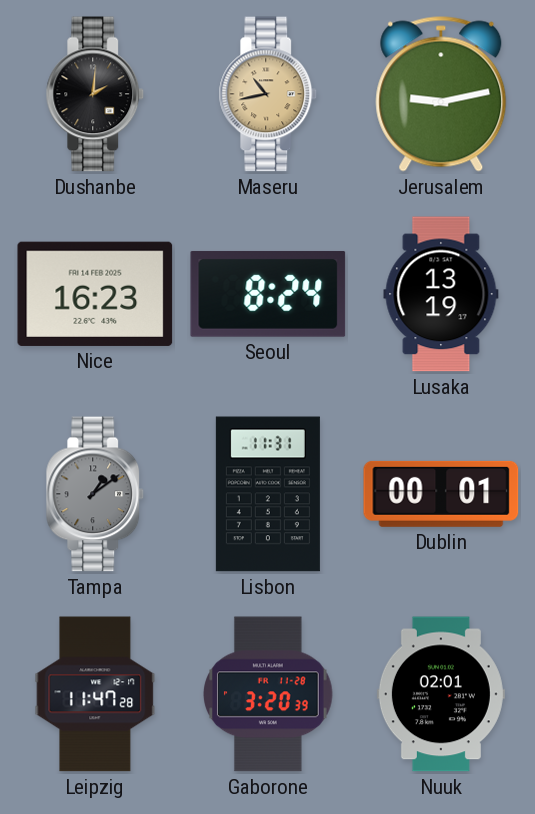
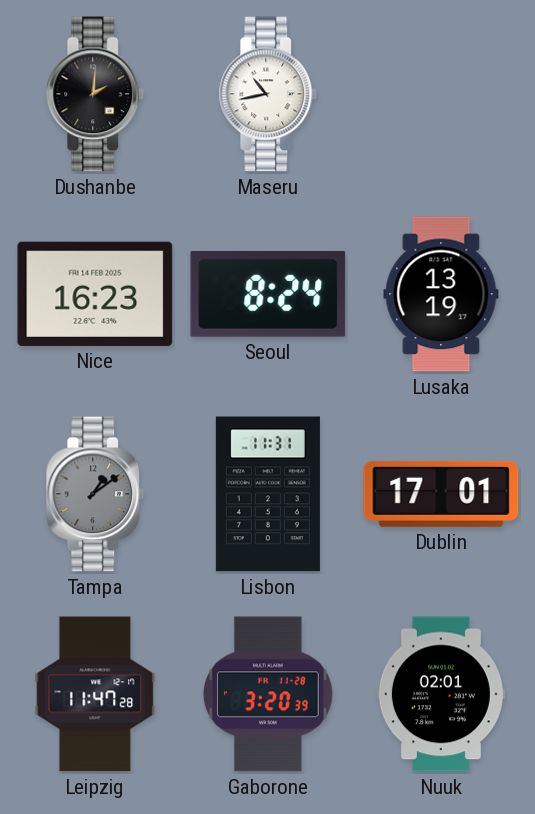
Maseru dial: champagne -> white
Jerusalem: 9:13 -> none
Dublin: 00:01 -> 17:01
